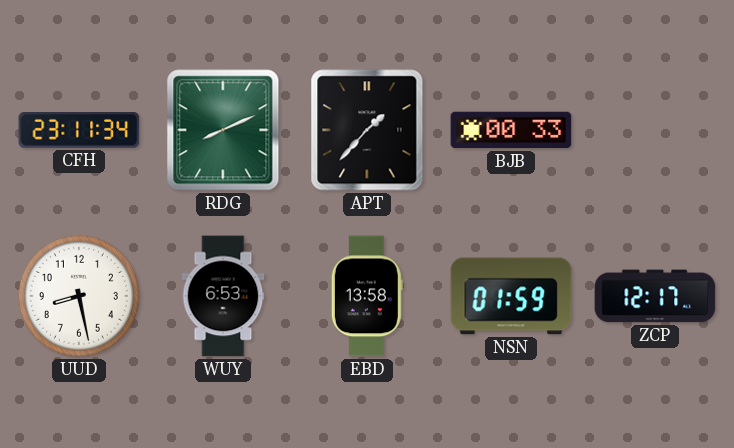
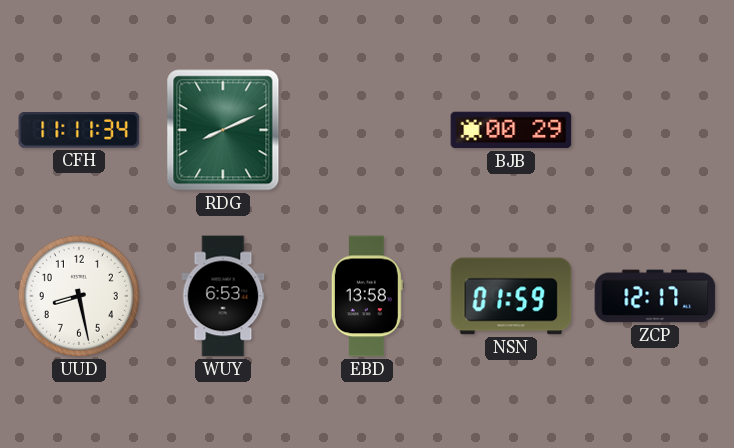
CFH: 23:11 -> 11:11
APT: 1:37 -> none
BJB: 00:33 -> 00:29
